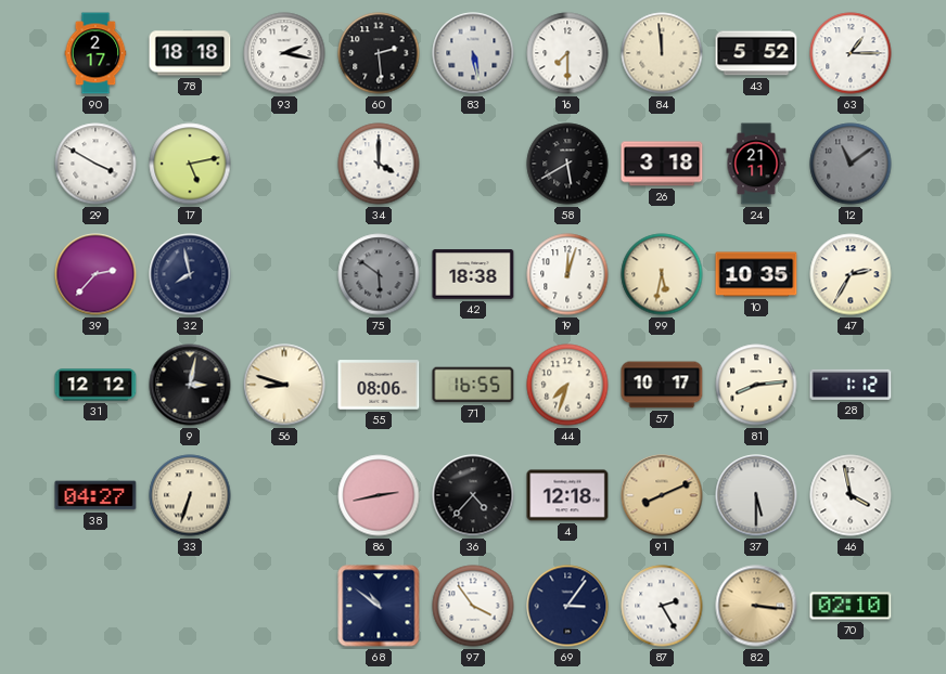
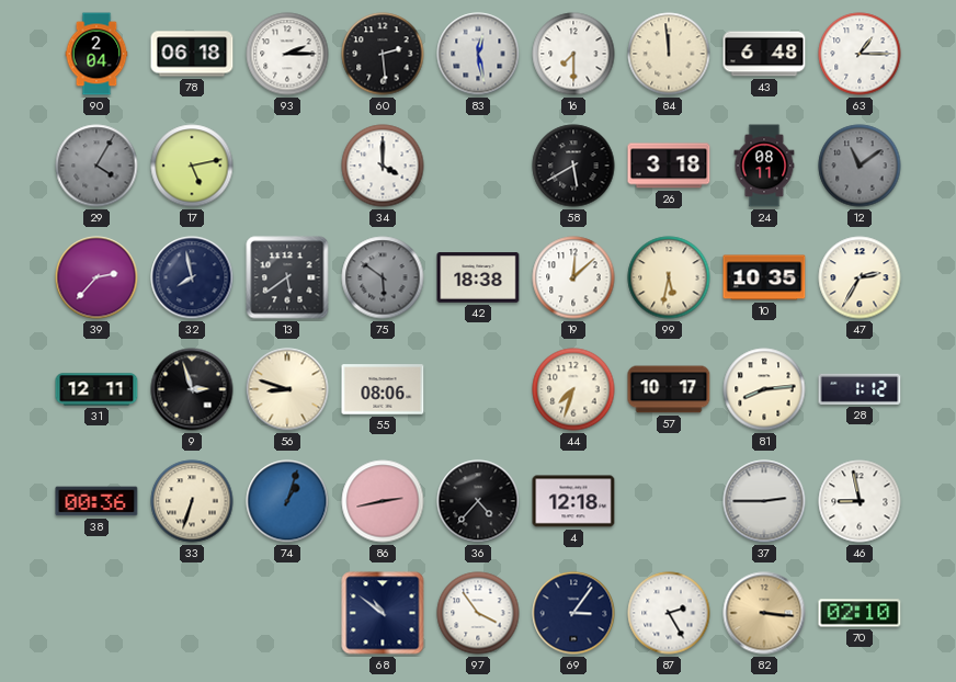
90: 2:17 -> 2:04
78: 18:18 -> 06:18
93: 2:17 -> 2:15
83: 5:28 -> 12:28
43: 5:52 -> 6:48
29: 3:50 -> 4:05
29 dial: white -> grey
24: 21:11 -> 08:11
13: none -> 5:39
19: 12:03 -> 12:08
31: 12:12 -> 12:11
9: 3:02 -> 2:57
71: 16:55 -> none
38: 04:27 -> 00:36
74: none -> 1:03
91: 8:11 -> none
37: 5:30 -> 2:45
46: 3:58 -> 8:58
